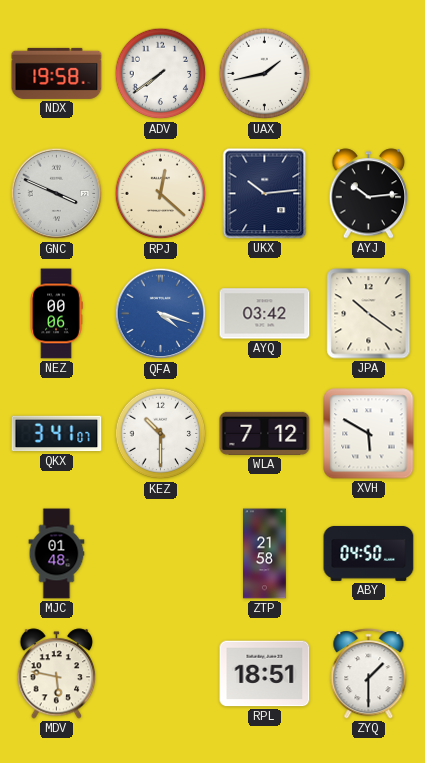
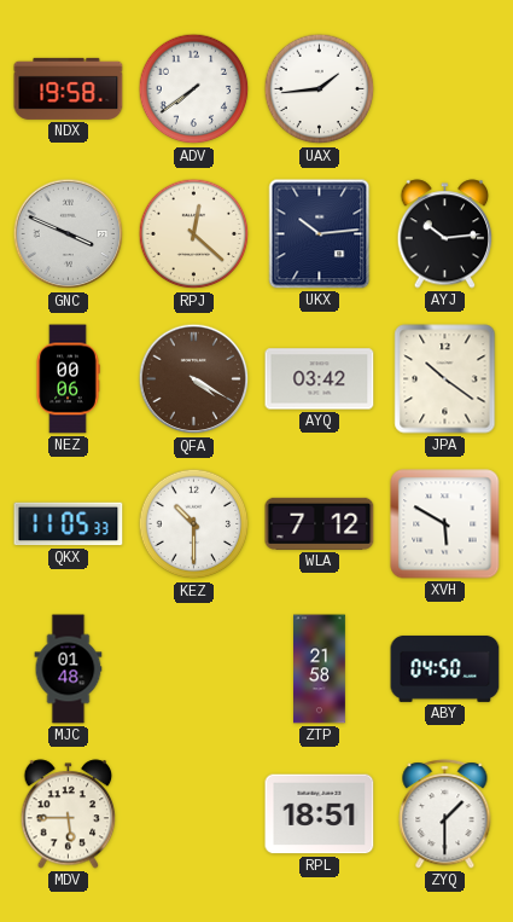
UAX: 1:43 -> 1:44
QFA: 4:18 -> 4:20
QFA dial: blue -> brown
QKX: 3:41 -> 11:05
MDV: 5:47 -> 5:45
